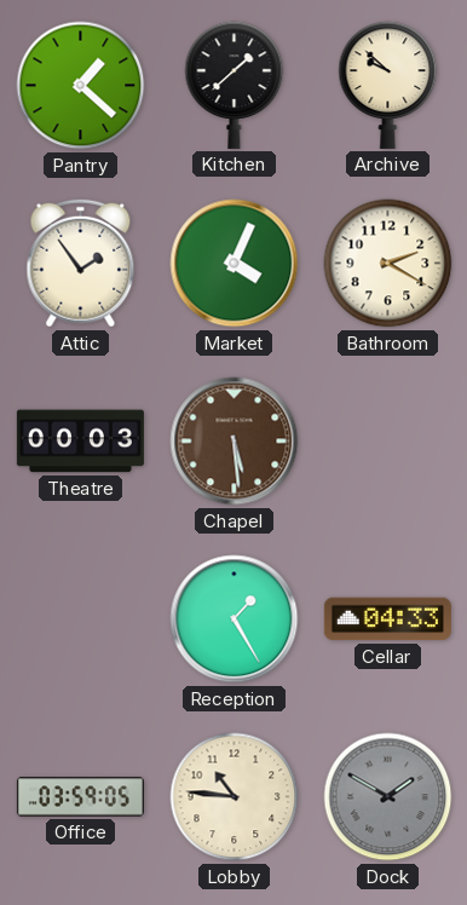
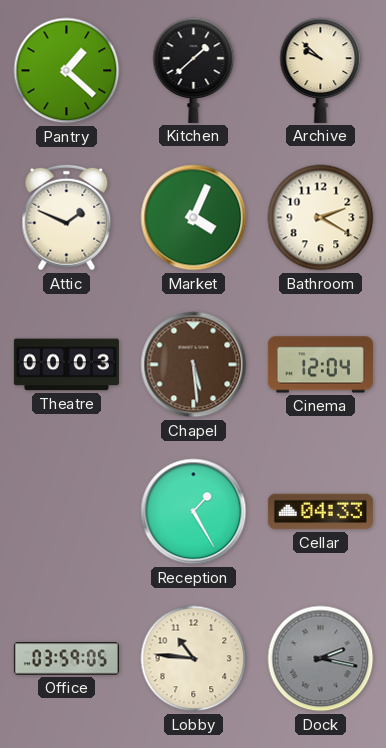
Attic: 1:54 -> 1:49
Cinema: none -> 12:04
Dock: 1:50 -> 2:17
